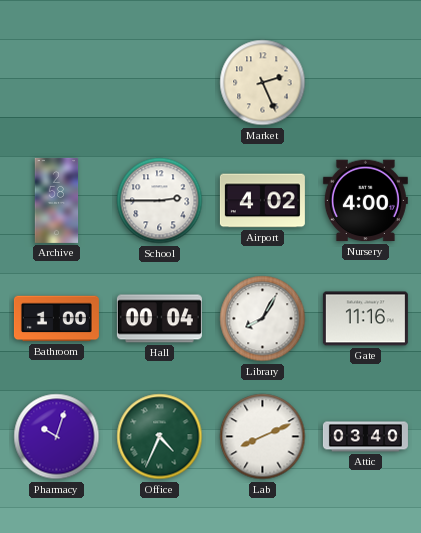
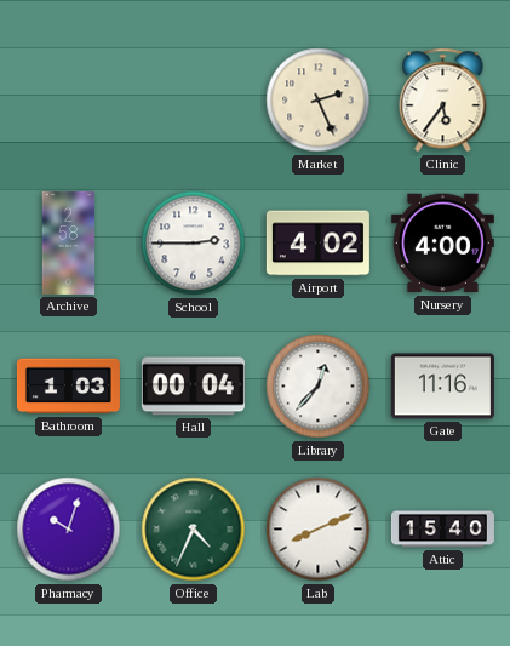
Clinic: none -> 5:36
Bathroom: 1:00 -> 1:03
Library: 8:05 -> 12:37
Attic: 03:40 -> 15:40
